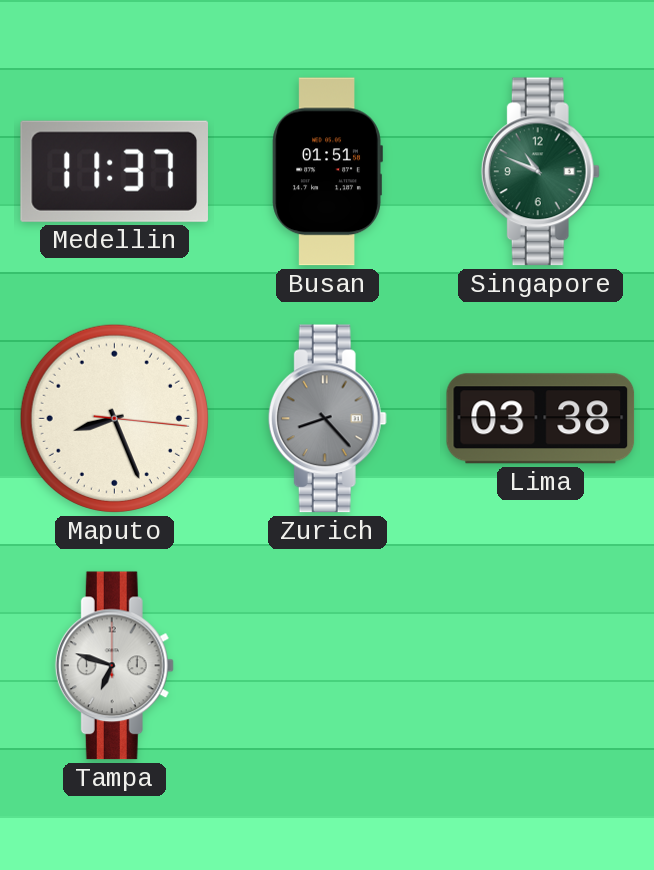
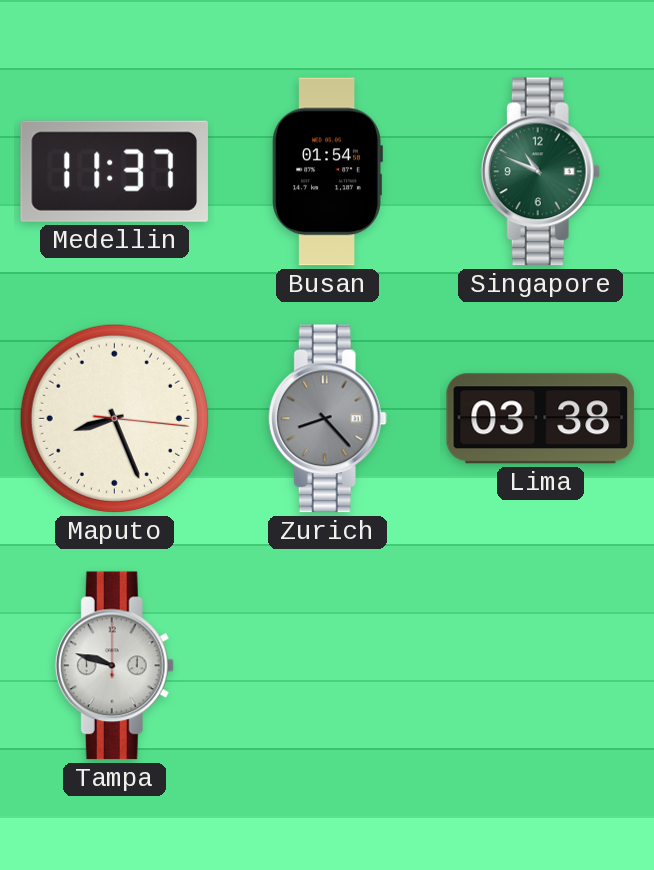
Busan: 01:51 -> 01:54
Tampa: 6:48 -> 9:48
